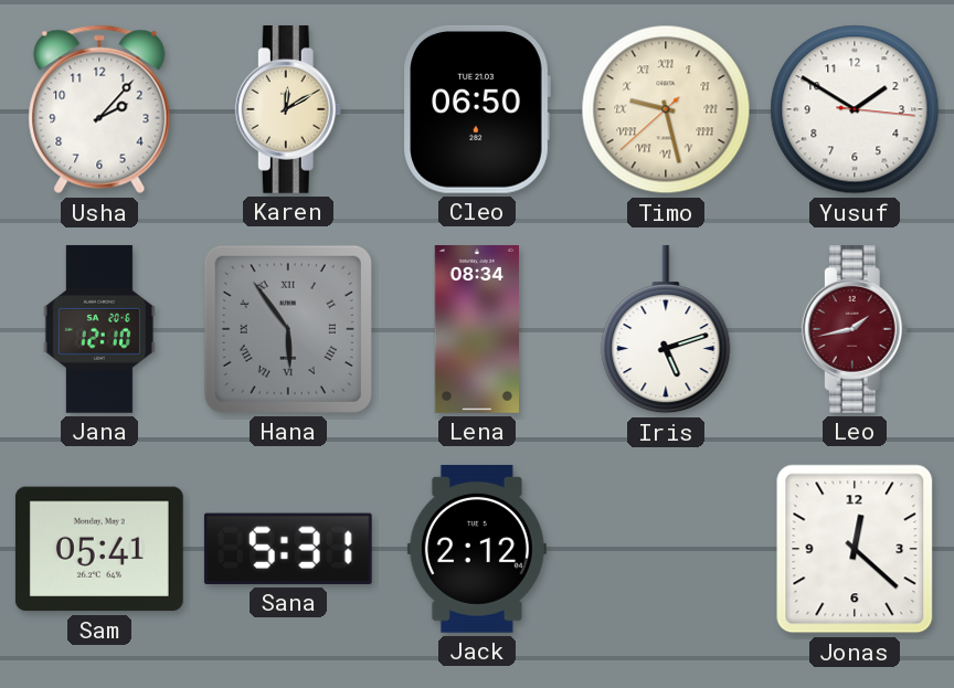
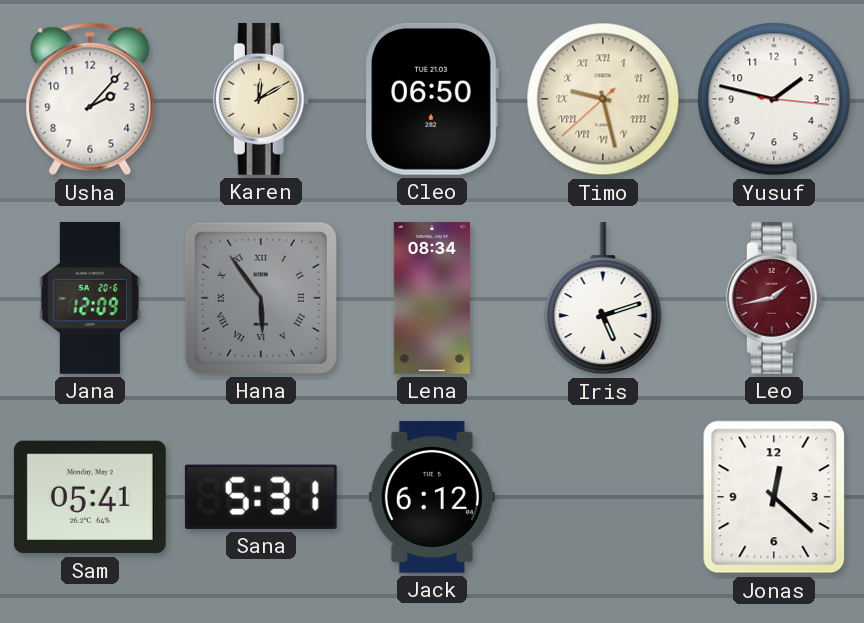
Yusuf: 1:50 -> 1:47
Jana: 12:10 -> 12:09
Jack: 2:12 -> 6:12
